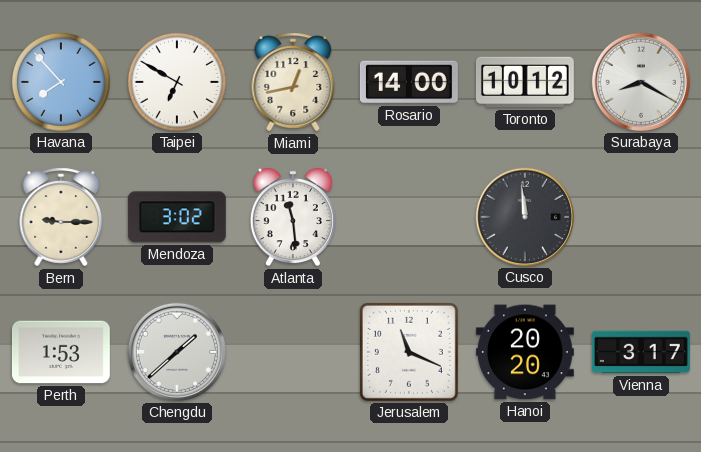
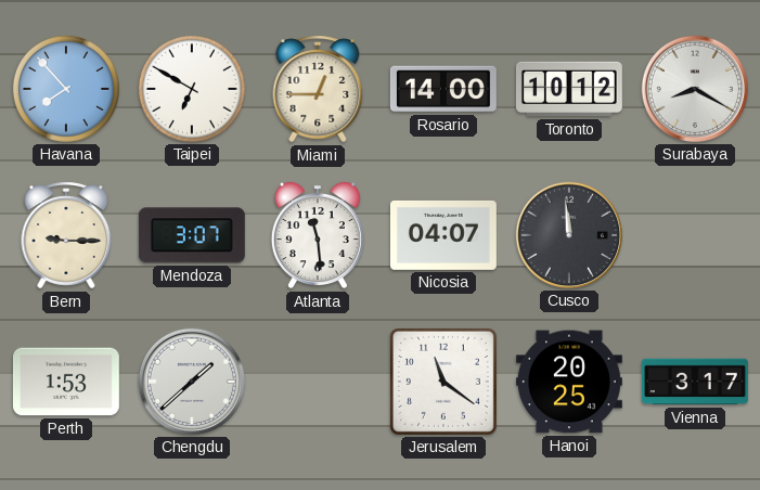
Miami: 12:43 -> 12:45
Mendoza: 3:02 -> 3:07
Nicosia: none -> 04:07
Jerusalem: 11:19 -> 11:21
Hanoi: 20:20 -> 20:25
